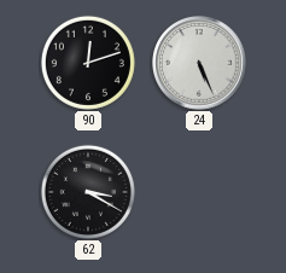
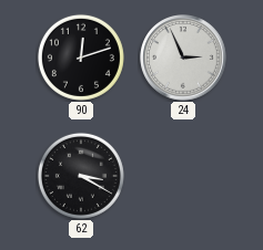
24: 5:26 -> 2:56
